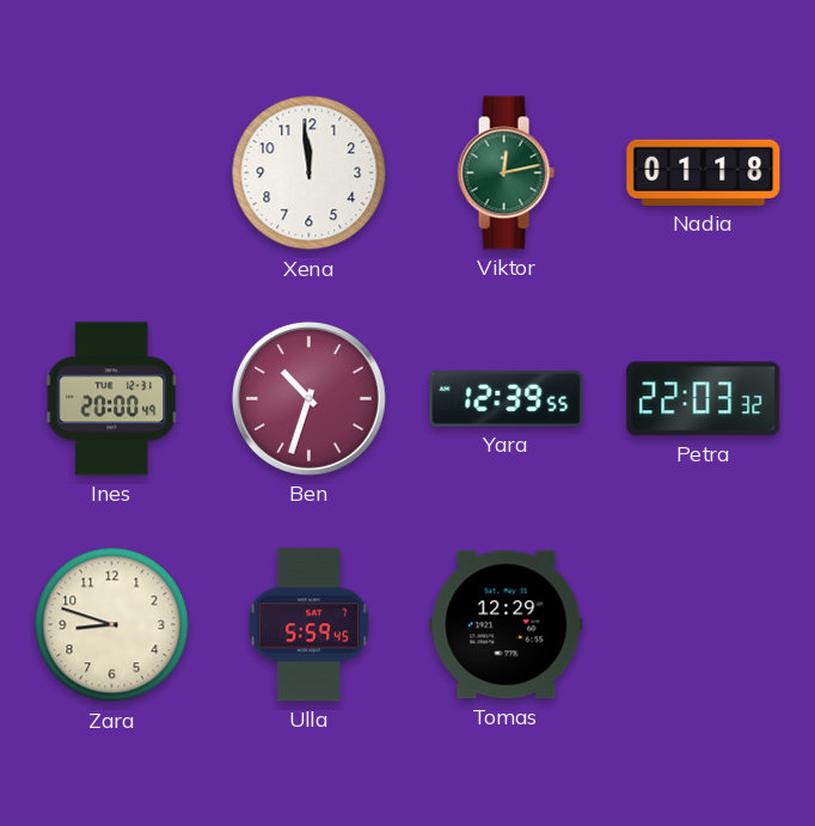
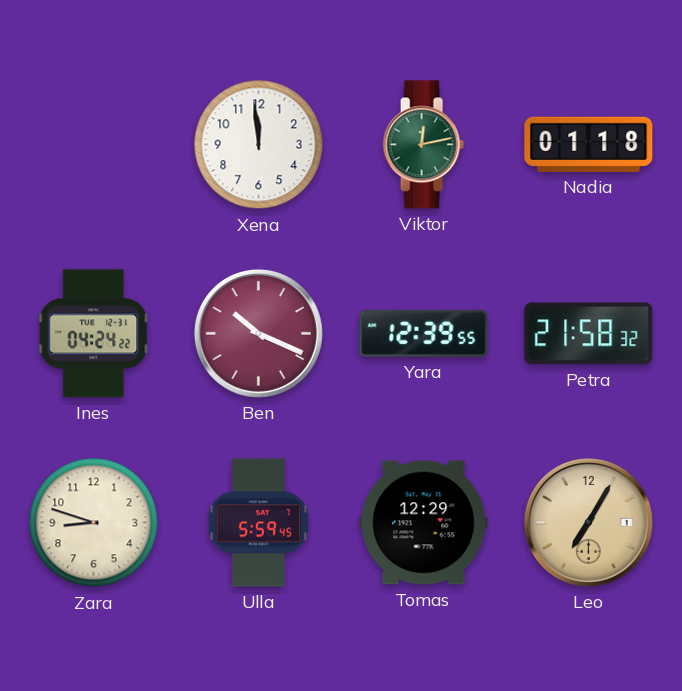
Ines: 20:00 -> 04:24
Ben: 10:33 -> 10:19
Petra: 22:03 -> 21:58
Leo: none -> 7:05
